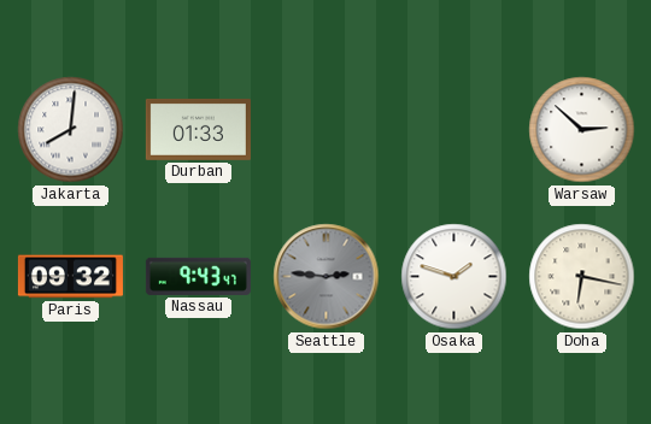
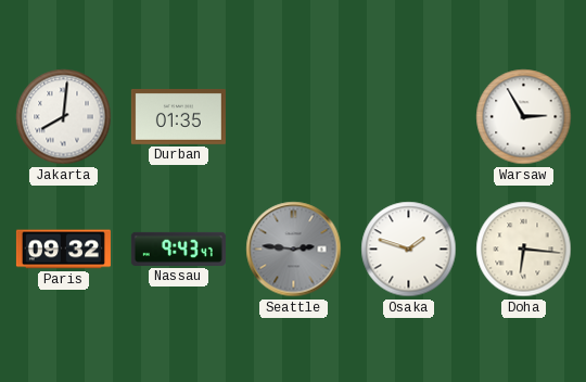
Durban: 01:33 -> 01:35
Warsaw: 2:52 -> 2:55
Doha: 6:17 -> 6:16
